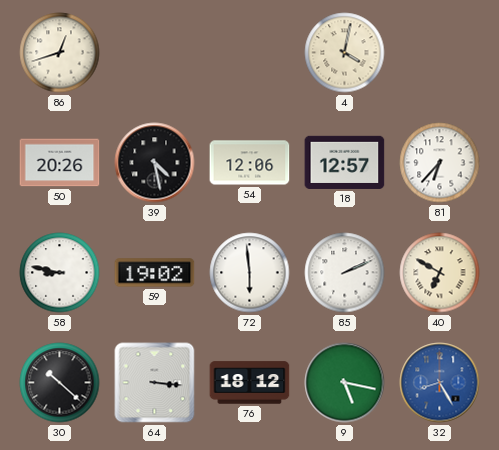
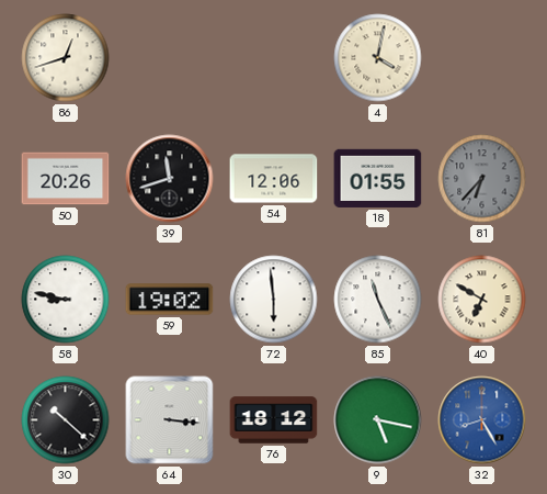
39: 4:28 -> 11:42
18: 12:57 -> 01:55
81 dial: white -> grey
85: 2:11 -> 11:26
